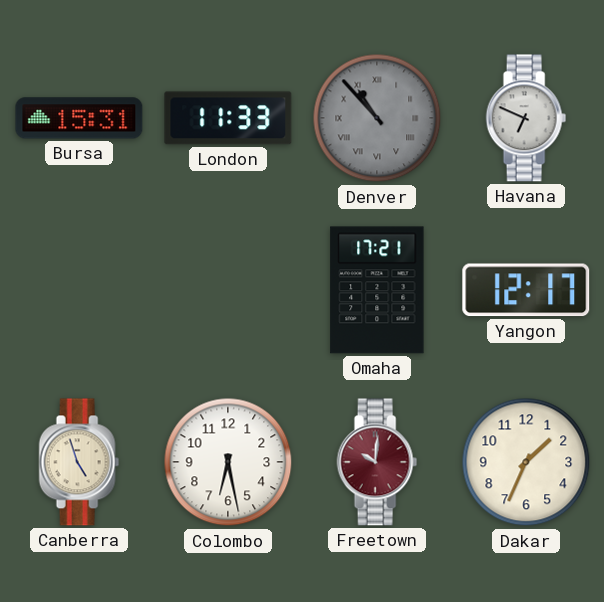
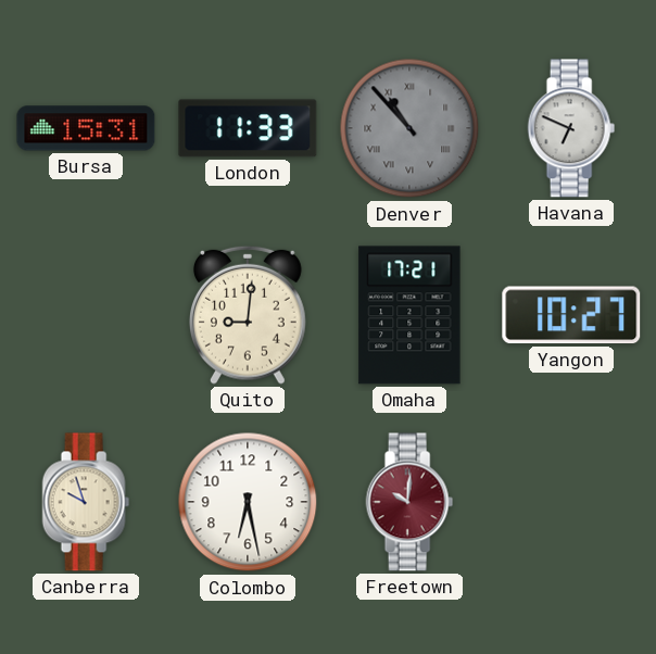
Quito: none -> 9:01
Yangon: 12:17 -> 10:27
Canberra: 4:57 -> 9:57
Dakar: 1:34 -> none
